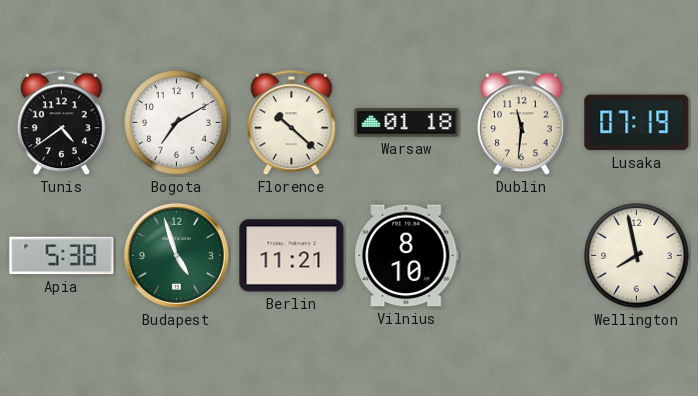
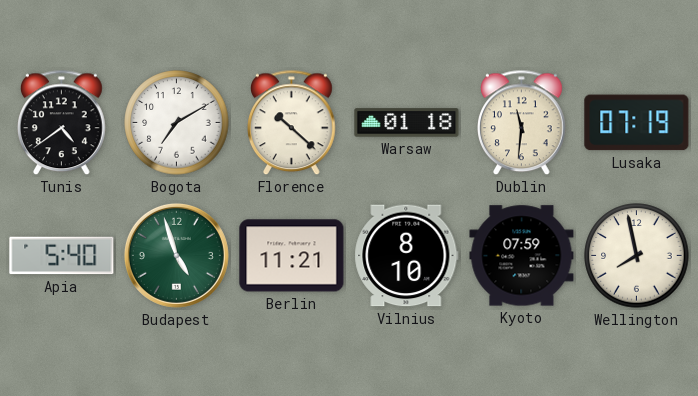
Apia: 5:38 -> 5:40
Kyoto: none -> 07:59
